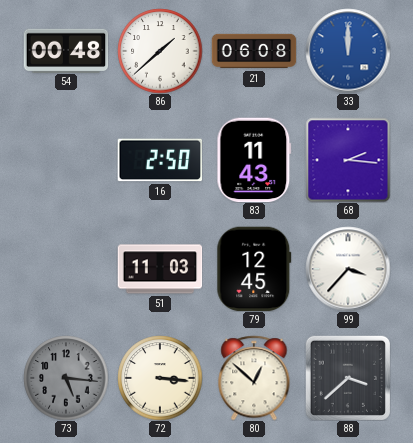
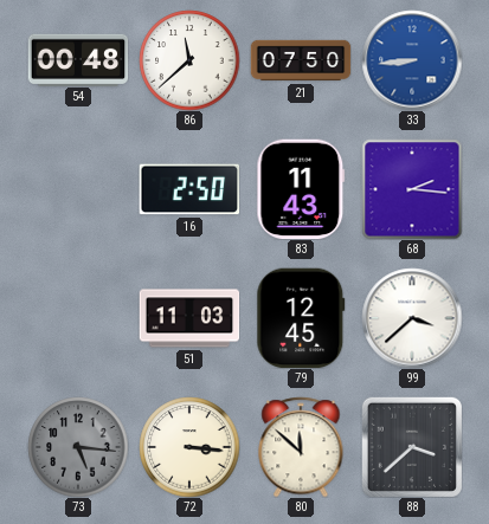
86: 1:38 -> 11:38
21: 06:08 -> 07:50
33: 12:00 -> 8:44
99: 3:37 -> 3:38
80: 12:52 -> 11:52
